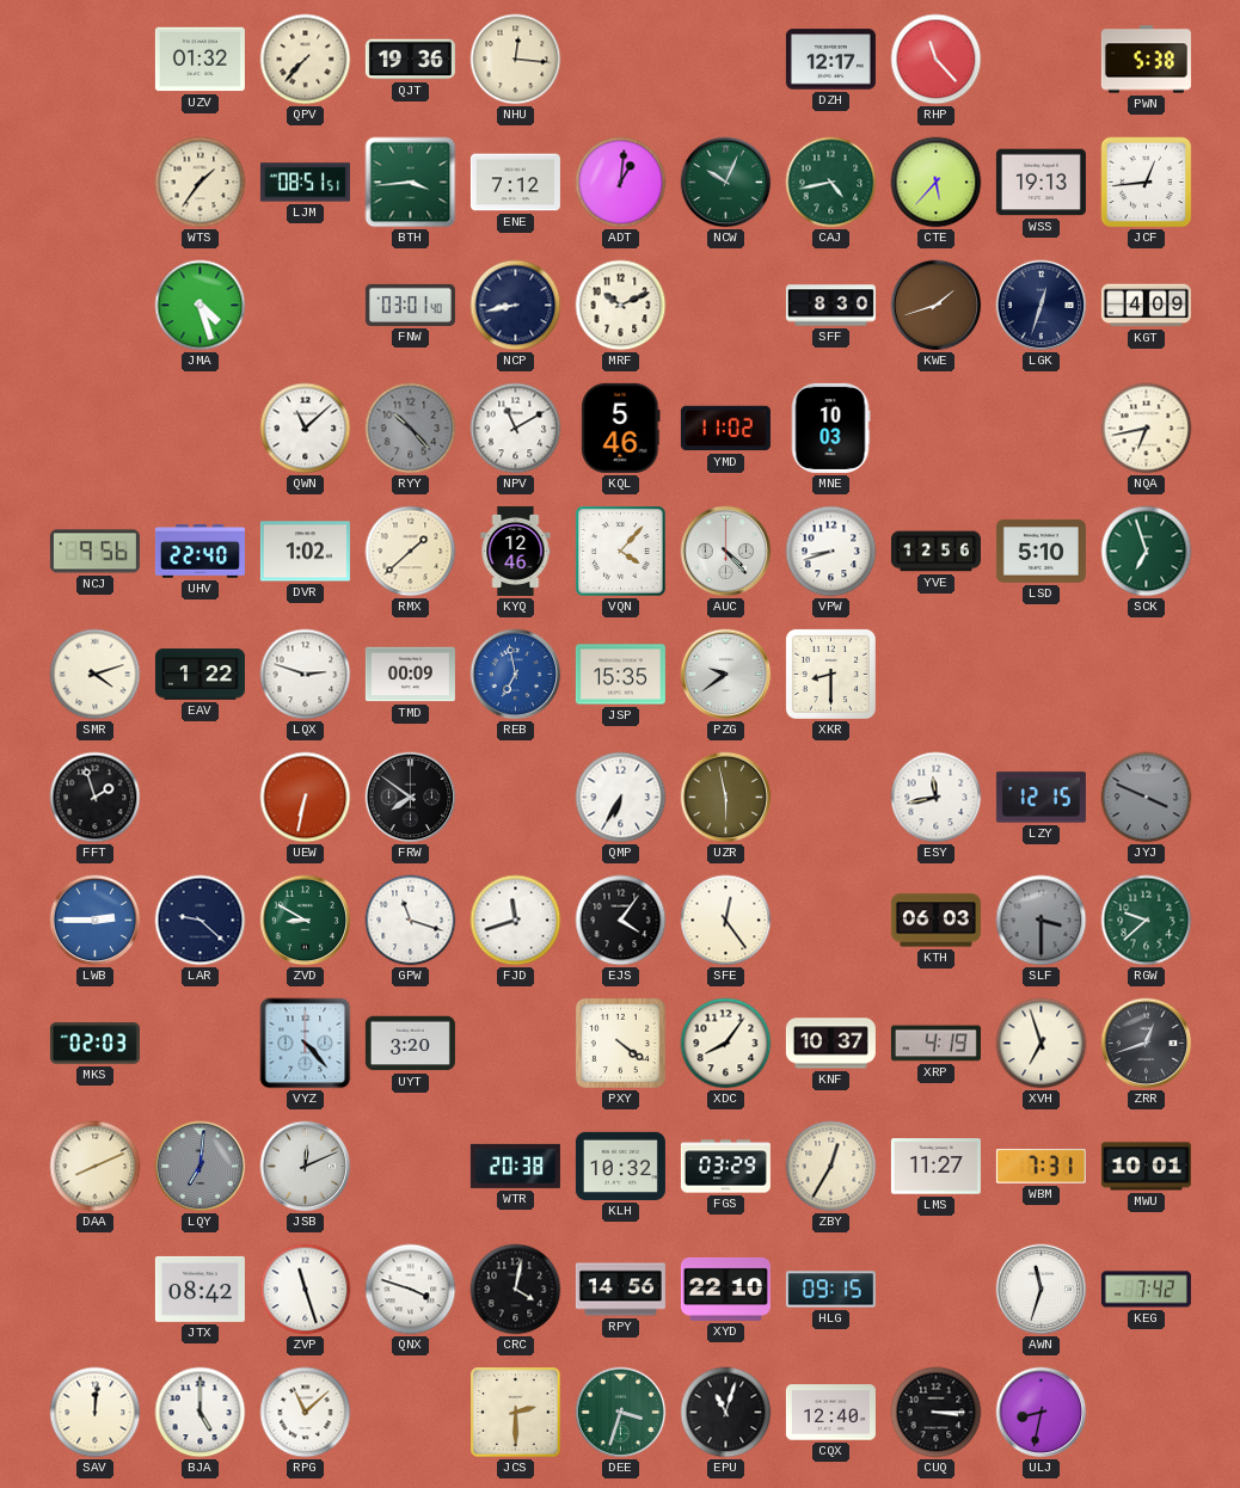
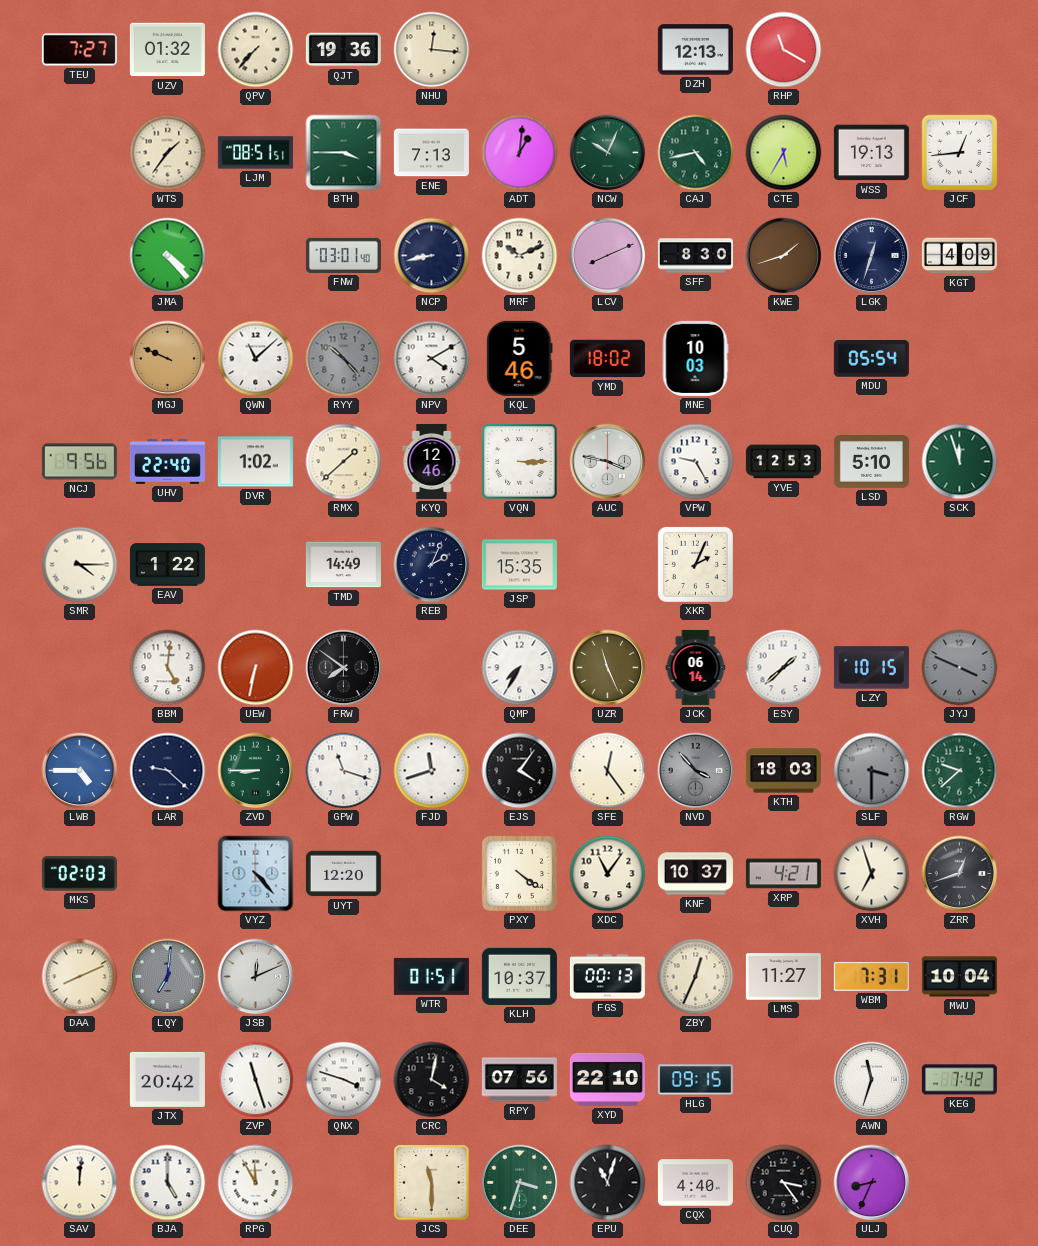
TEU: none -> 7:27
DZH: 12:17 -> 12:13
RHP: 11:23 -> 11:20
PWN: 5:38 -> none
BTH: 3:44 -> 3:45
ENE: 7:12 -> 7:13
CTE: 5:37 -> 5:35
JMA: 4:27 -> 4:23
LCV: none -> 8:11
MGJ: none -> 9:49
NPV: 11:10 -> 4:10
YMD: 11:02 -> 18:02
MDU: none -> 05:54
NQA: 6:43 -> none
VQN: 4:07 -> 3:15
AUC: 4:23 -> 3:47
VPW: 8:42 -> 9:25
YVE: 12:56 -> 12:53
SCK: 6:57 -> 11:57
SMR: 4:12 -> 4:15
LQX: 2:48 -> none
TMD: 00:09 -> 14:49
REB: 6:58 -> 2:04
REB dial: blue -> navy
PZG: 9:39 -> none
XKR: 8:30 -> 2:04
FFT: 1:57 -> none
BBM: none -> 5:01
QMP: 6:35 -> 7:35
UZR: 5:58 -> 11:26
JCK: none -> 06:14
ESY: 11:43 -> 1:38
LZY: 12:15 -> 10:15
LWB: 2:45 -> 4:45
ZVD: 8:50 -> 8:45
NVD: none -> 3:53
KTH: 06:03 -> 18:03
UYT: 3:20 -> 12:20
XDC: 8:06 -> 11:06
XRP: 4:19 -> 4:21
WTR: 20:38 -> 01:51
KLH: 10:32 -> 10:37
FGS: 03:29 -> 00:13
ZBY: 12:35 -> 12:34
MWU: 10:01 -> 10:04
JTX: 08:42 -> 20:42
RPY: 14:56 -> 07:56
RPG: 11:08 -> 11:55
JCS: 2:30 -> 11:30
CQX: 12:40 -> 4:40
CUQ: 3:15 -> 3:24
ULJ: 8:32 -> 8:34
